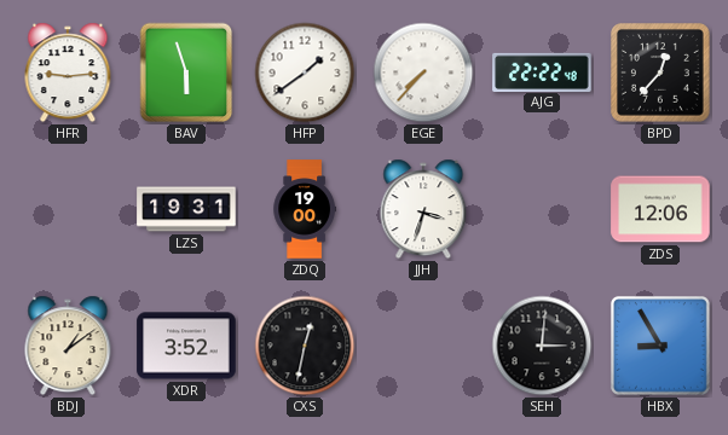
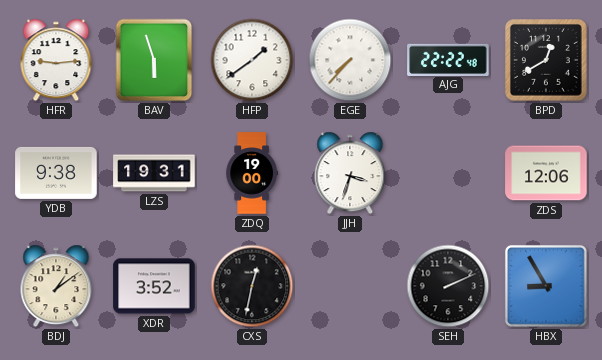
BPD: 12:37 -> 12:40
YDB: none -> 9:38
SEH: 3:01 -> 2:11
